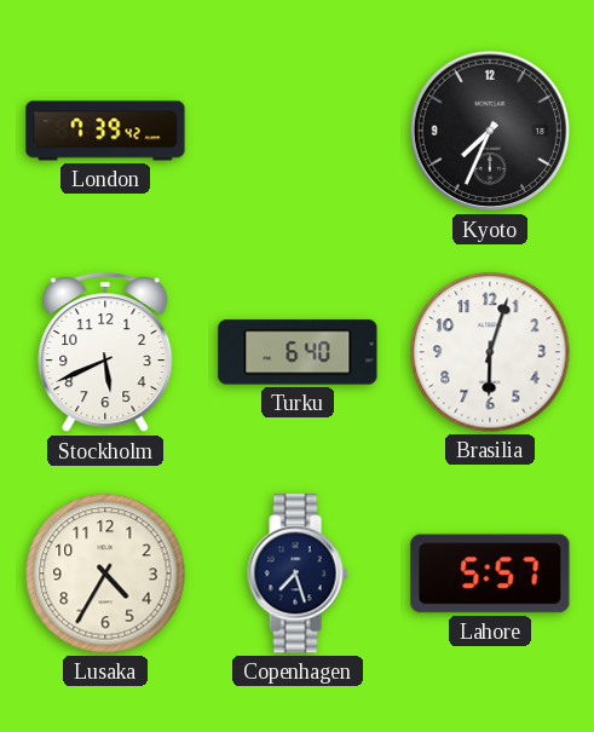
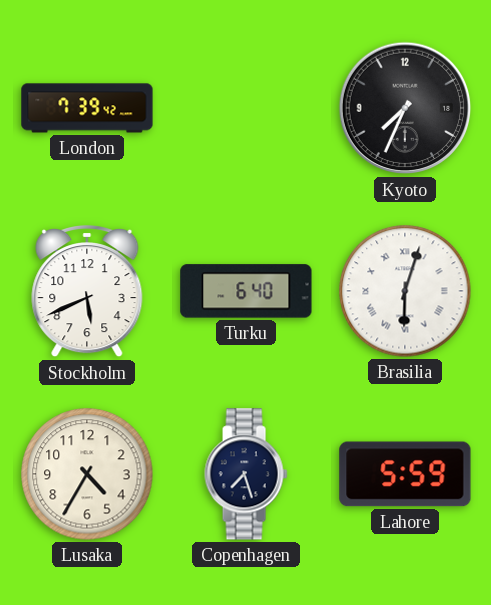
Brasilia numerals: Arabic -> Roman
Lahore: 5:57 -> 5:59
